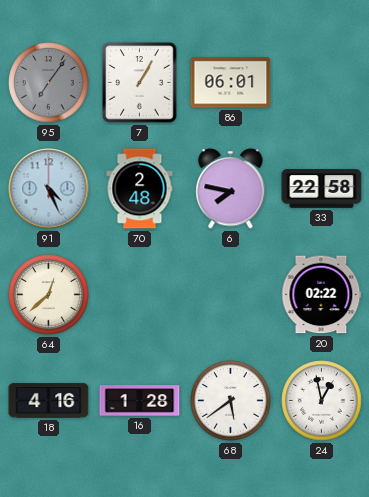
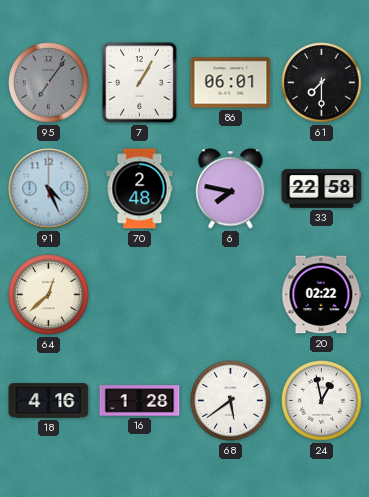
61: none -> 7:30
